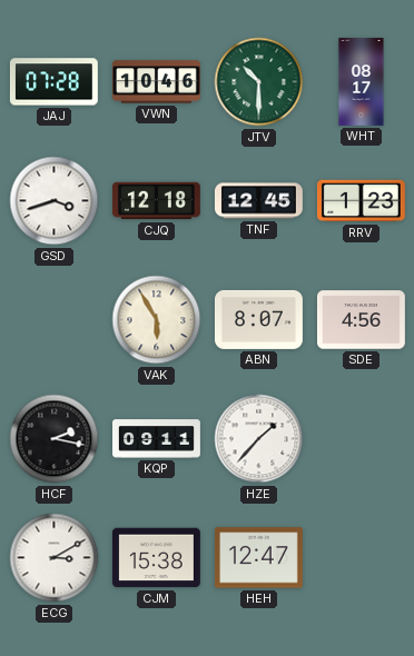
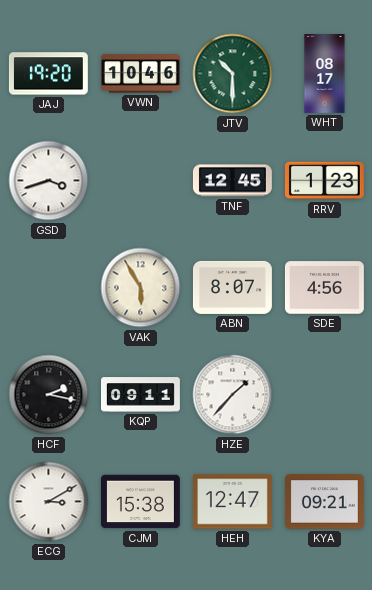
JAJ: 07:28 -> 19:20
CJQ: 12:18 -> none
KYA: none -> 09:21
